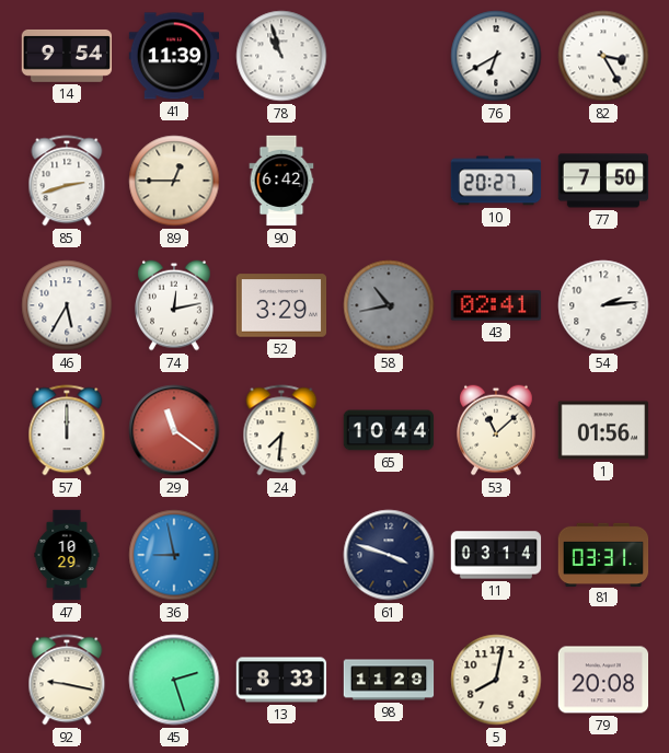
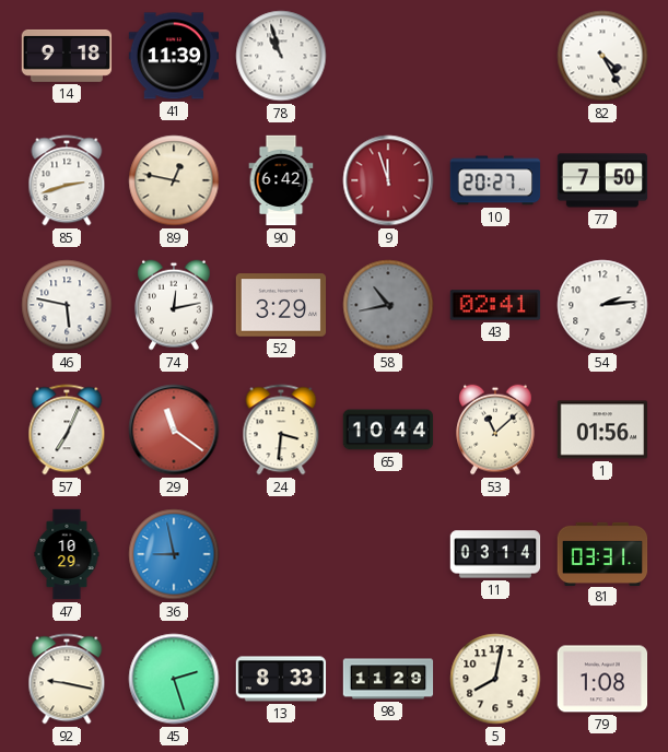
14: 9:54 -> 9:18
76: 6:40 -> none
82: 3:25 -> 4:25
89: 12:45 -> 12:47
9: none -> 11:57
46: 5:35 -> 5:47
57: 12:00 -> 7:04
24: 7:31 -> 3:31
61: 3:48 -> none
79: 20:08 -> 1:08
